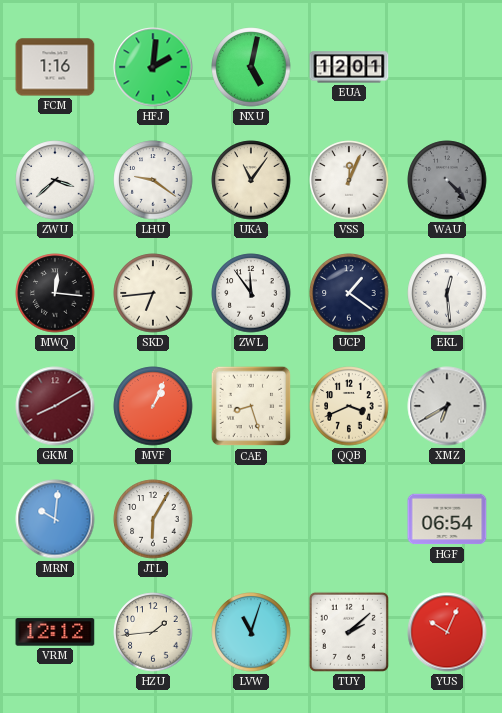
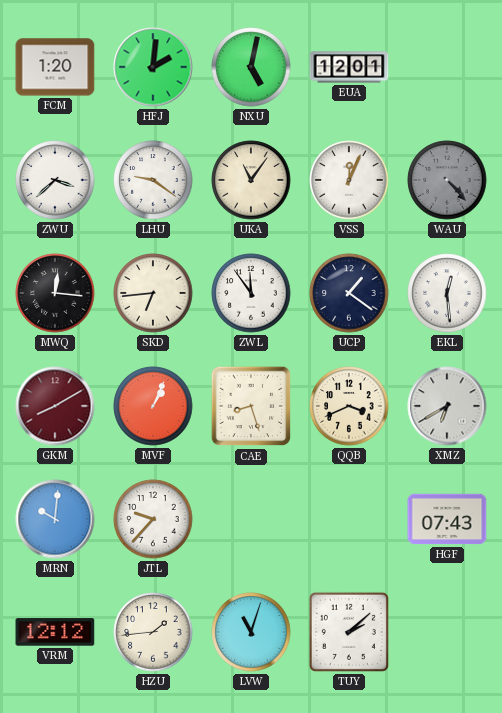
FCM: 1:16 -> 1:20
JTL: 6:05 -> 9:37
HGF: 06:54 -> 07:43
YUS: 10:04 -> none
